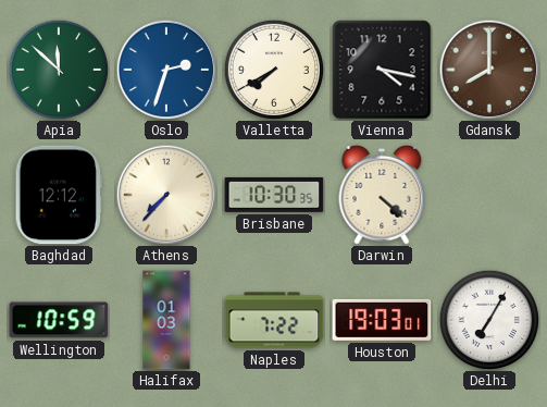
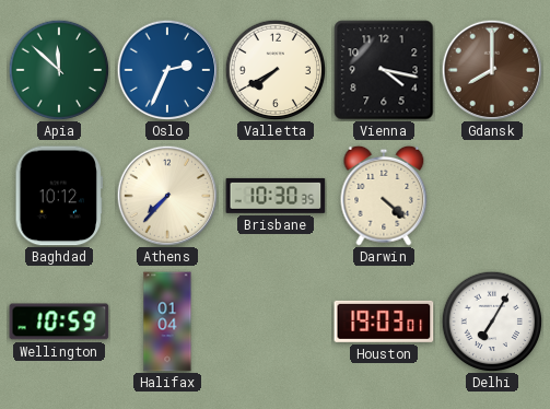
Oslo: 2:33 -> 2:34
Baghdad: 12:12 -> 10:12
Halifax: 01:03 -> 01:04
Naples: 7:22 -> none
